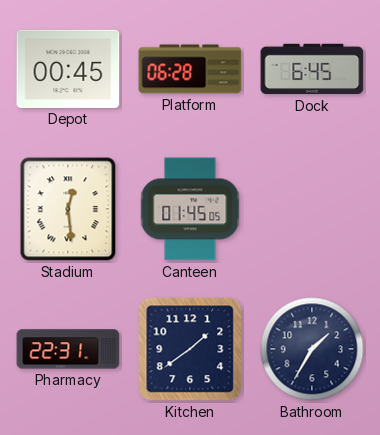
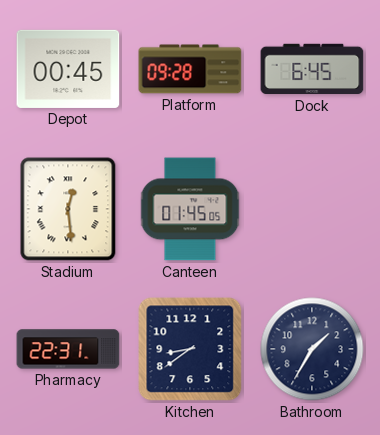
Platform: 06:28 -> 09:28
Kitchen: 1:39 -> 8:39
